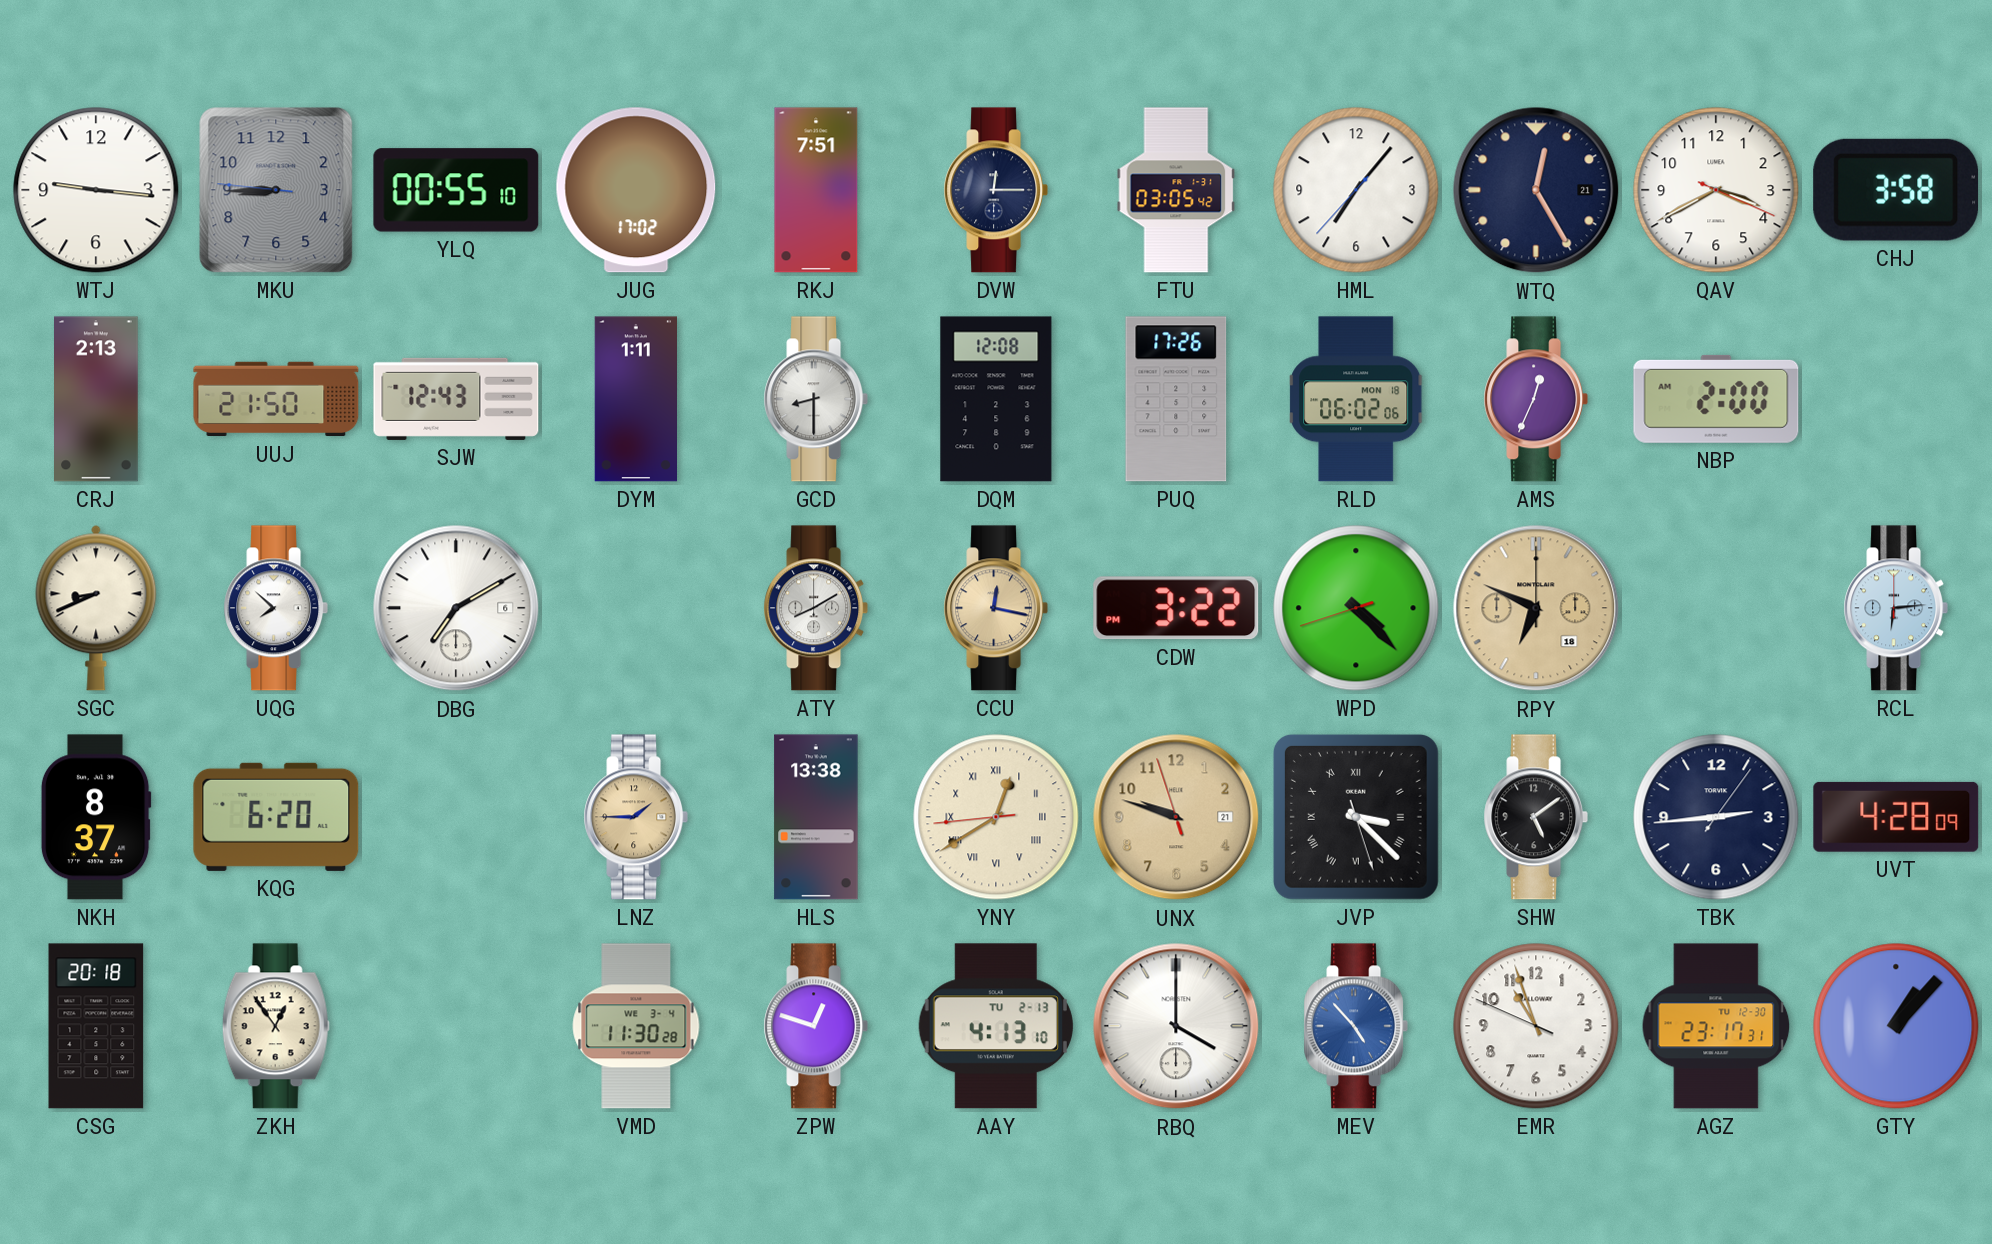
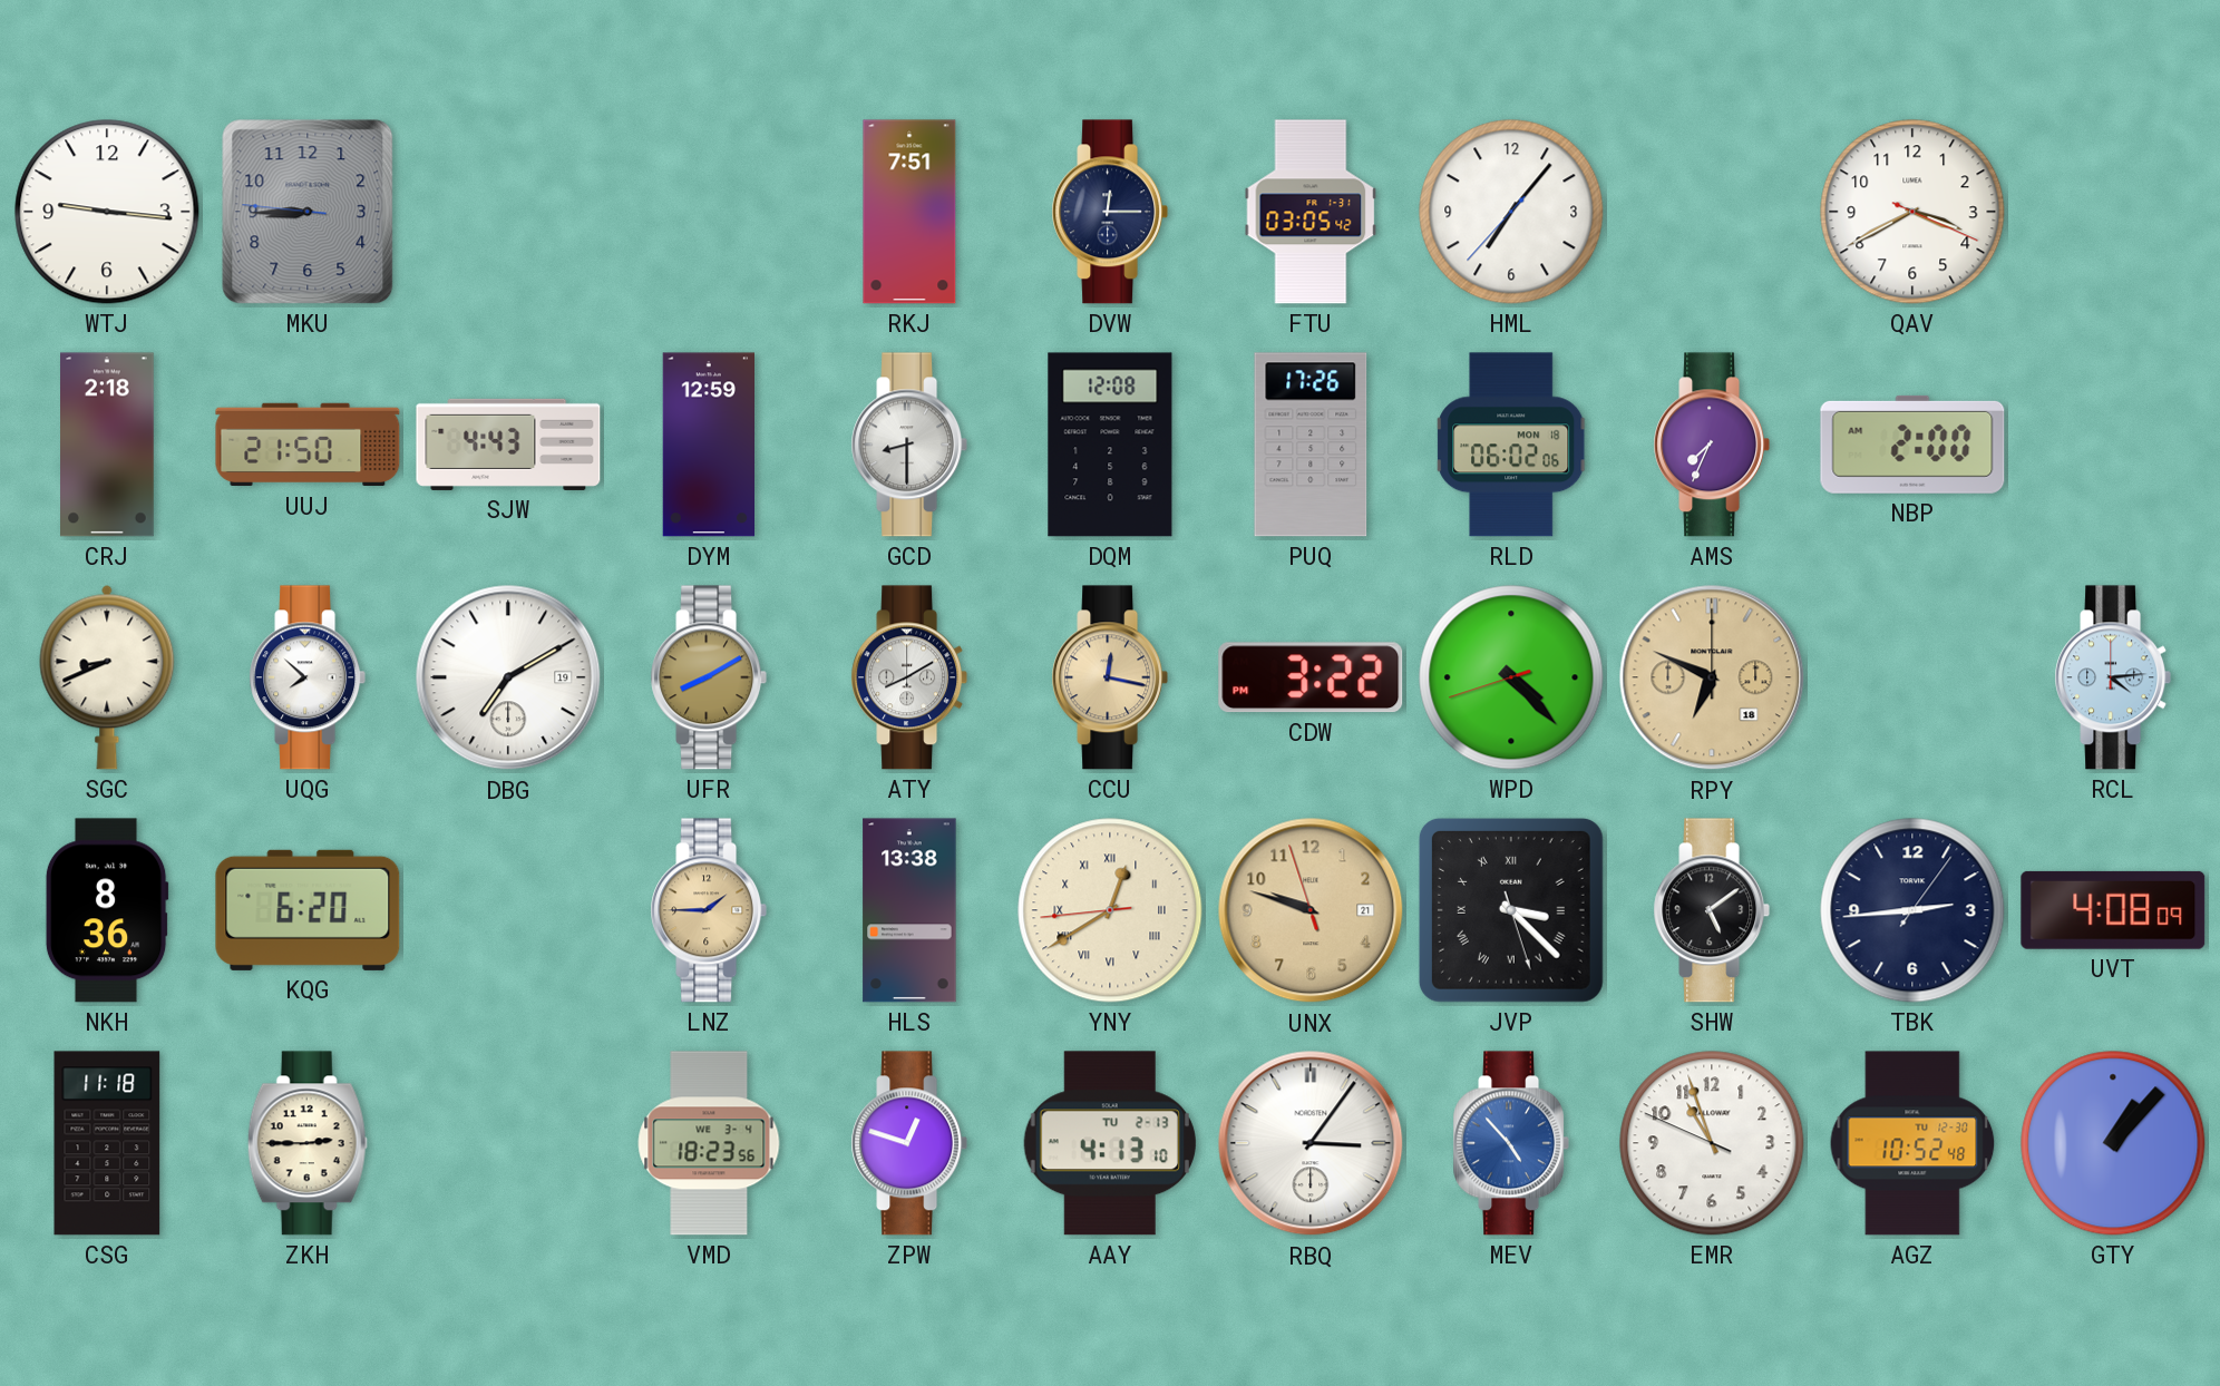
YLQ: 00:55 -> none
JUG: 17:02 -> none
WTQ: 12:25 -> none
CHJ: 3:58 -> none
CRJ: 2:13 -> 2:18
SJW: 12:43 -> 4:43
DYM: 1:11 -> 12:59
AMS: 12:34 -> 7:34
DBG date: 6 -> 19
UFR: none -> 8:10
RCL: 6:14 -> 4:14
NKH: 8:37 -> 8:36
UVT: 4:28 -> 4:08
CSG: 20:18 -> 11:18
ZKH: 12:54 -> 2:45
VMD: 11:30 -> 18:23
RBQ: 4:00 -> 3:06
AGZ: 23:17 -> 10:52
